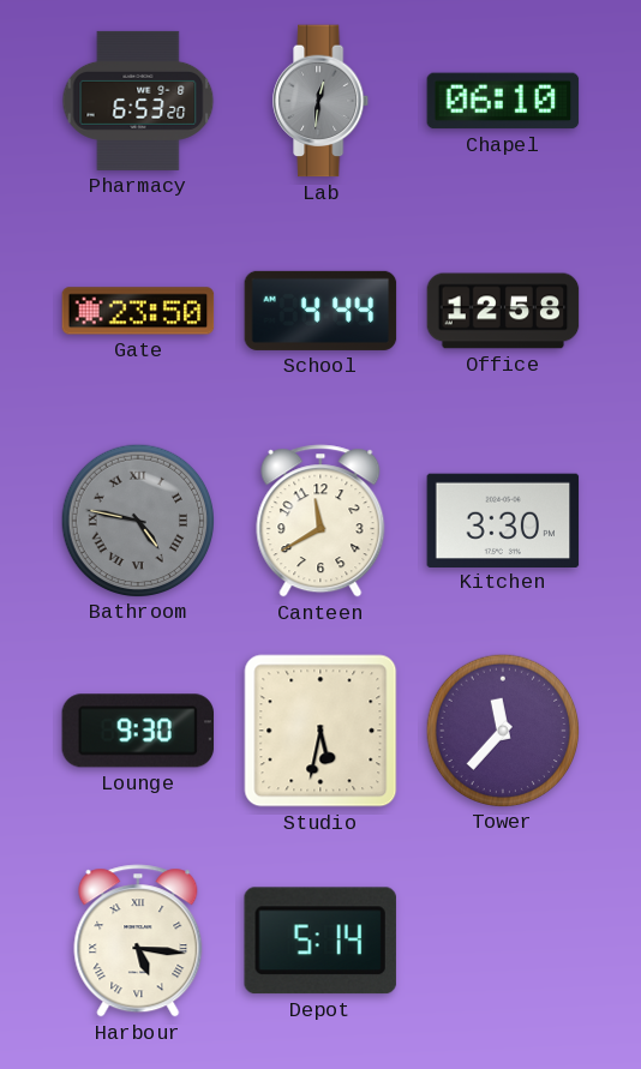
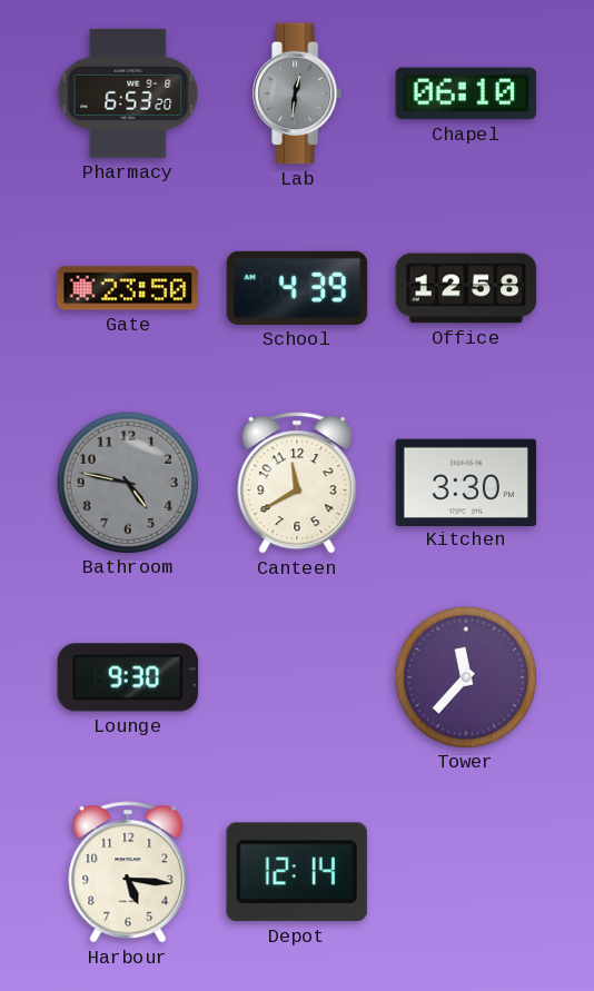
School: 4:44 -> 4:39
Bathroom numerals: Roman -> Arabic
Studio: 5:32 -> none
Harbour numerals: Roman -> Arabic
Depot: 5:14 -> 12:14
